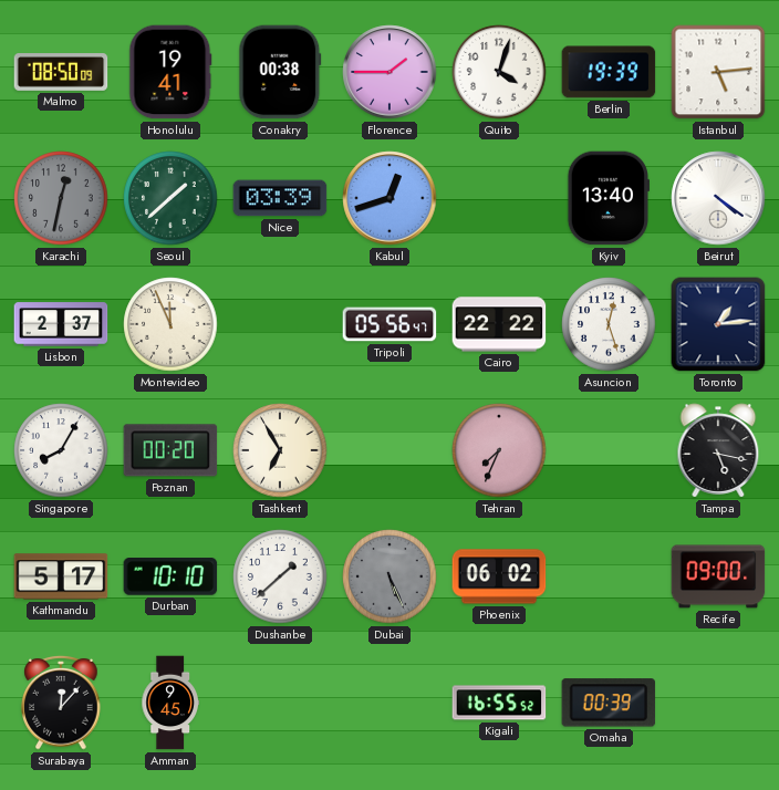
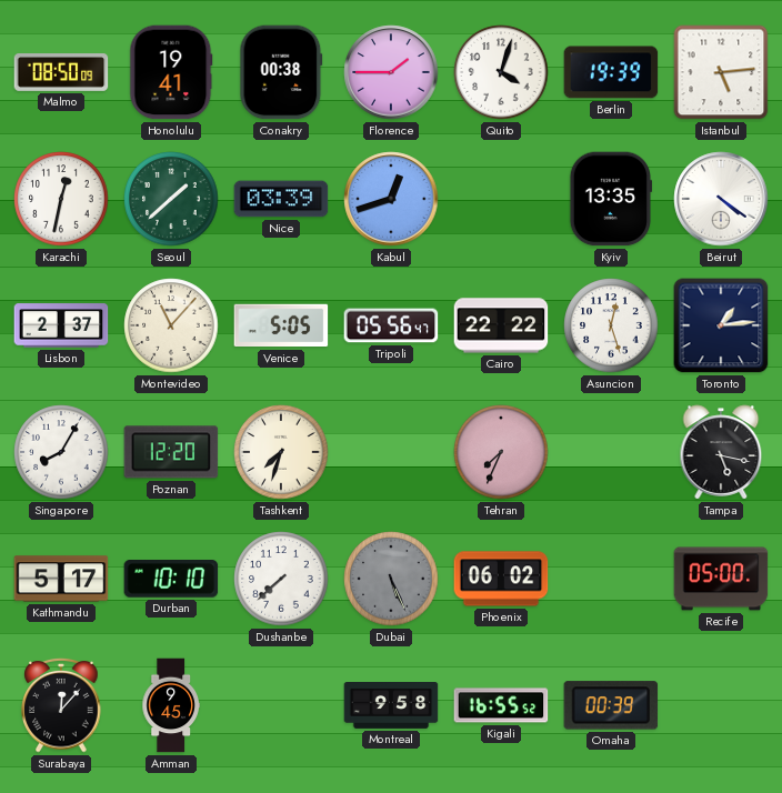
Karachi dial: grey -> white
Kyiv: 13:40 -> 13:35
Montevideo: 11:56 -> 11:07
Venice: none -> 5:05
Poznan: 00:20 -> 12:20
Tashkent: 6:55 -> 7:33
Dushanbe: 1:38 -> 7:38
Recife: 09:00 -> 05:00
Montreal: none -> 9:58
